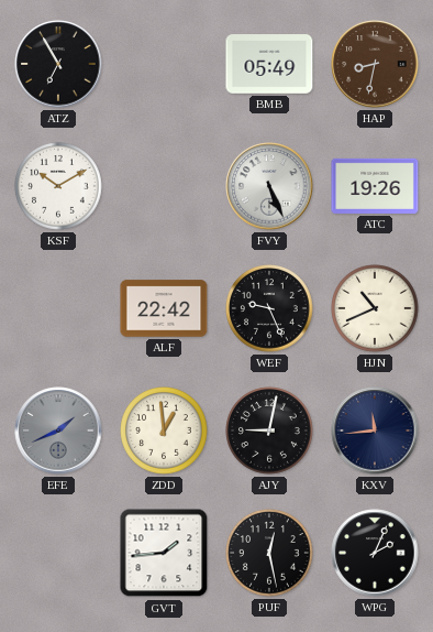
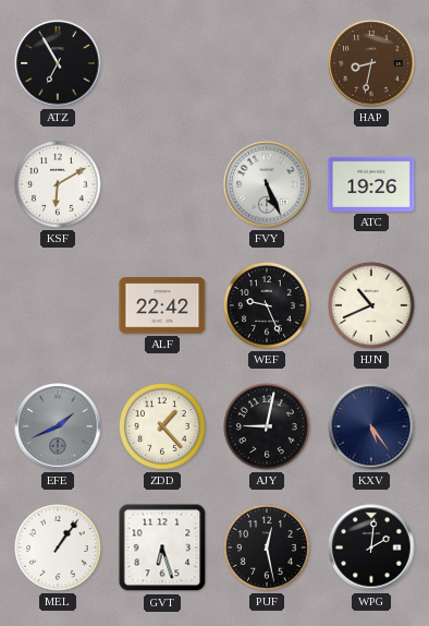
BMB: 05:49 -> none
KSF: 10:10 -> 6:10
ZDD: 12:59 -> 1:23
KXV: 11:44 -> 5:24
MEL: none -> 1:06
GVT: 1:44 -> 6:27
WPG: 2:04 -> 2:01
